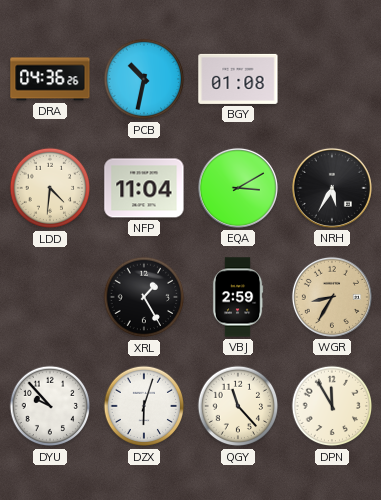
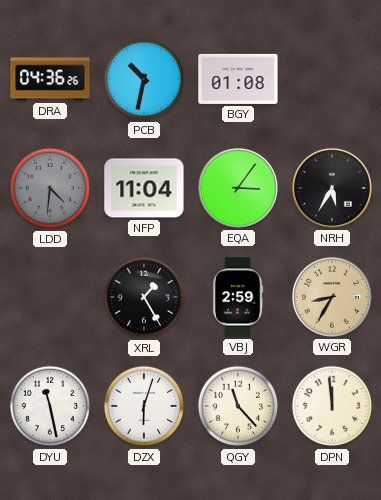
LDD dial: cream -> grey
EQA: 3:10 -> 3:06
DYU: 9:53 -> 11:28
DPN: 11:55 -> 11:59
